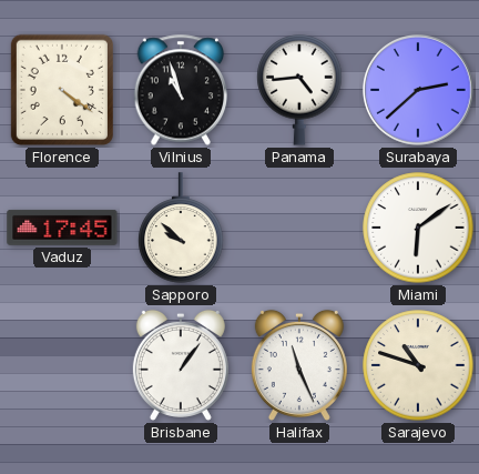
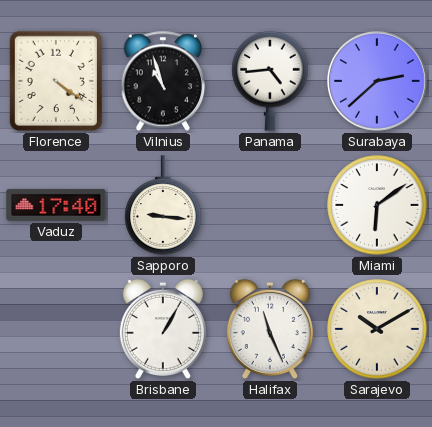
Vaduz: 17:45 -> 17:40
Sapporo: 9:52 -> 9:16
Brisbane: 1:06 -> 1:05
Sarajevo: 10:48 -> 10:10
